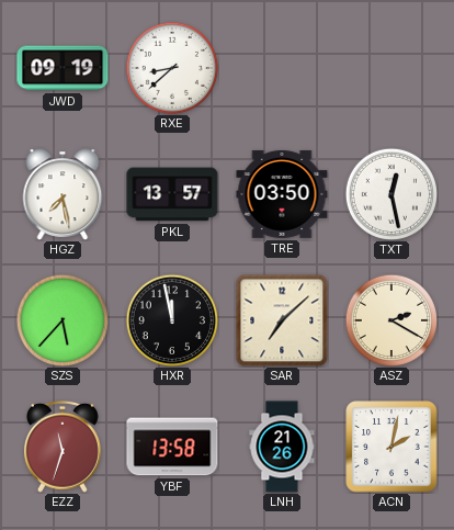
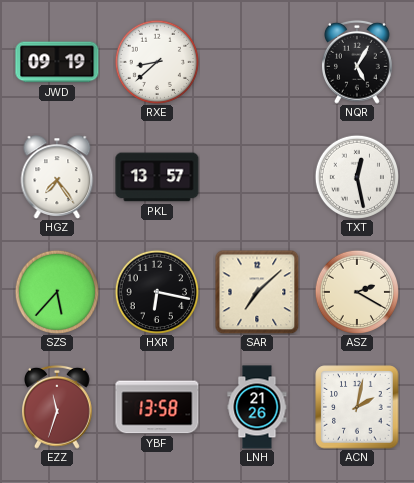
NQR: none -> 5:05
HGZ: 7:28 -> 7:24
TRE: 03:50 -> none
HXR: 11:58 -> 6:17
